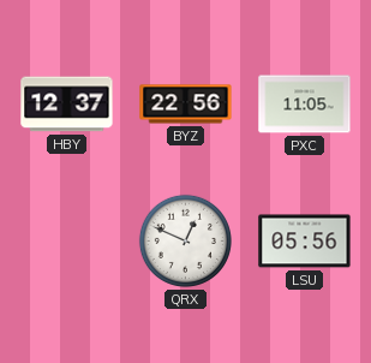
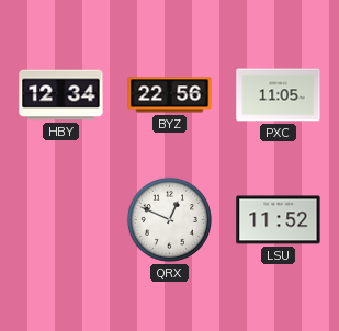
HBY: 12:37 -> 12:34
LSU: 05:56 -> 11:52
